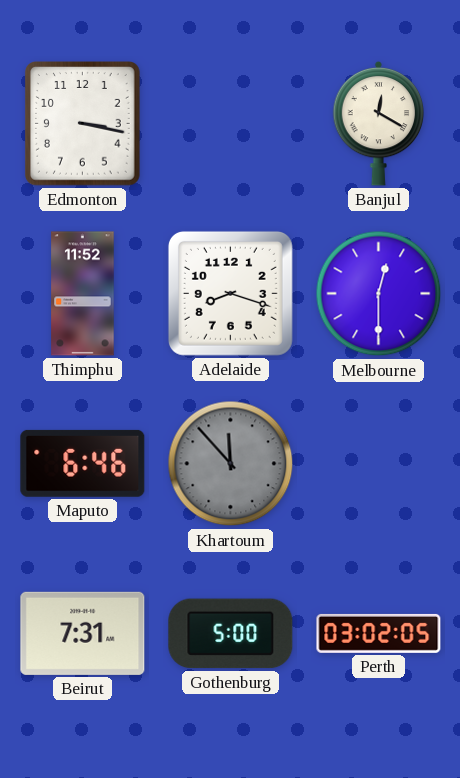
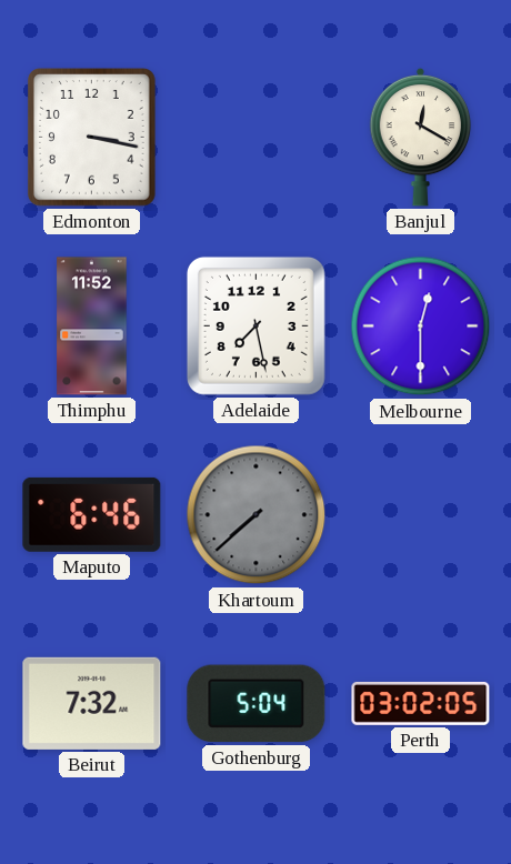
Adelaide: 8:18 -> 7:28
Khartoum: 11:53 -> 7:38
Beirut: 7:31 -> 7:32
Gothenburg: 5:00 -> 5:04
